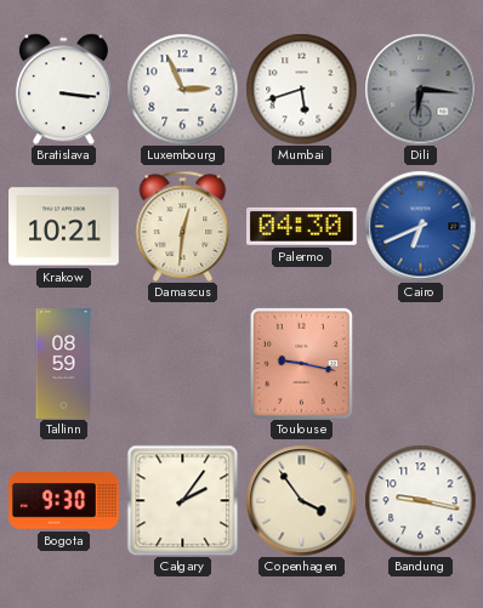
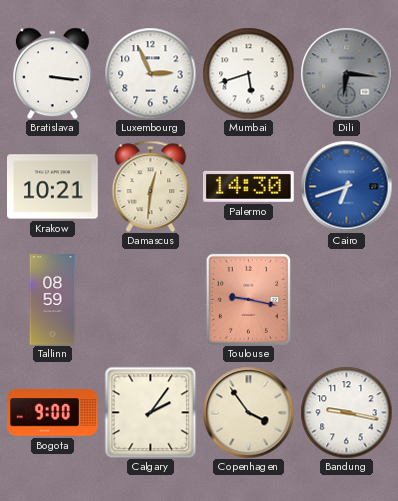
Palermo: 04:30 -> 14:30
Cairo: 6:41 -> 6:42
Bogota: 9:30 -> 9:00
